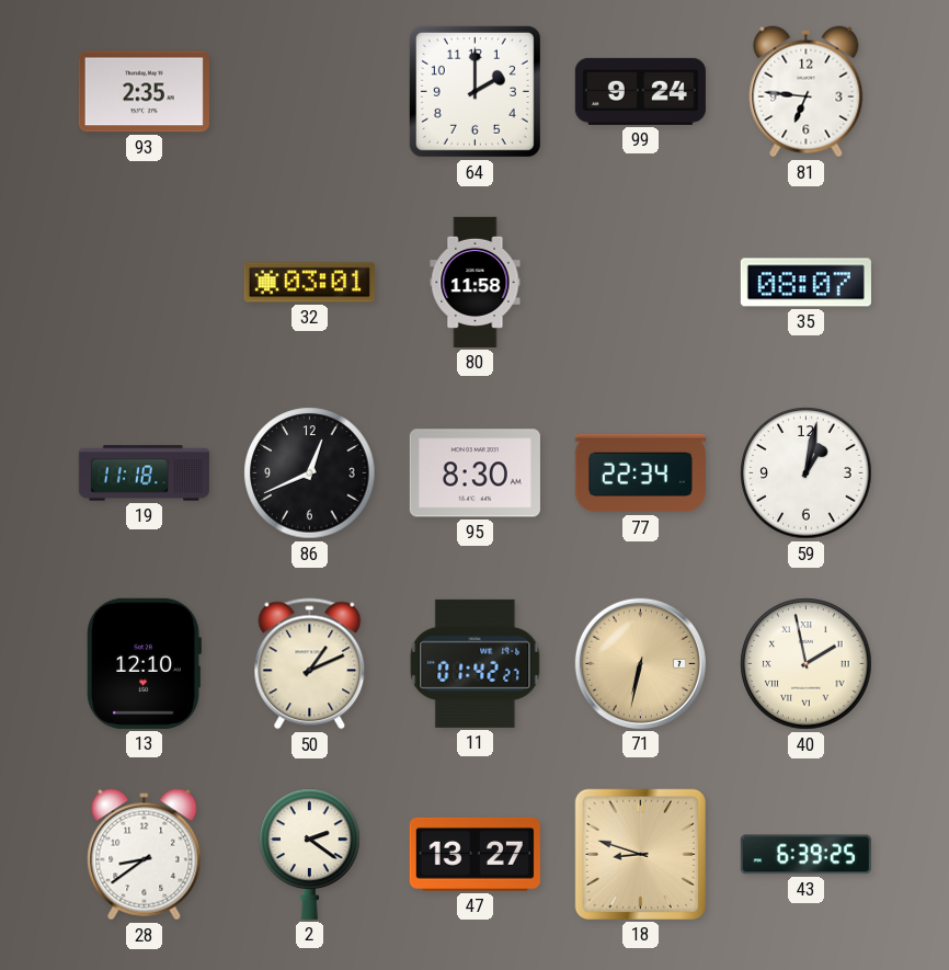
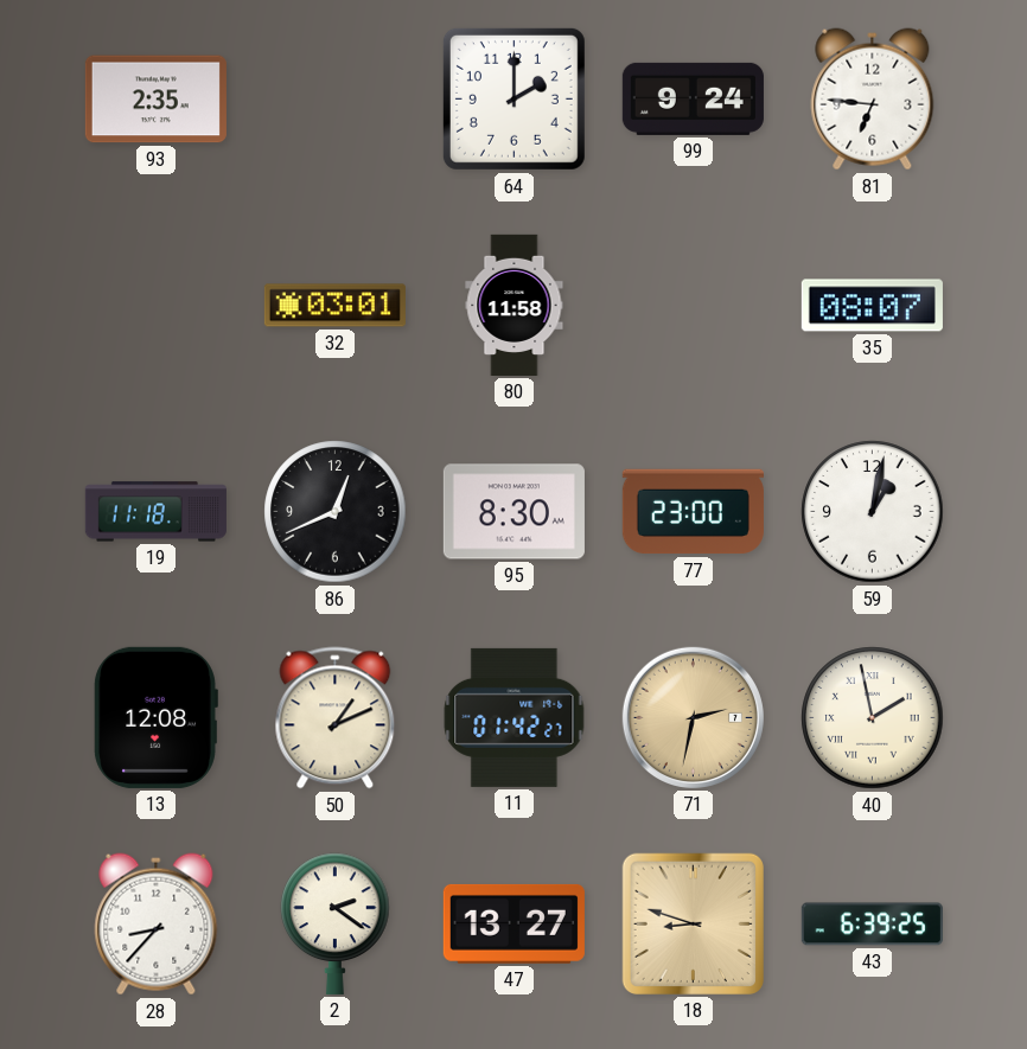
77: 22:34 -> 23:00
13: 12:10 -> 12:08
71: 6:32 -> 2:32
28: 8:39 -> 8:37
